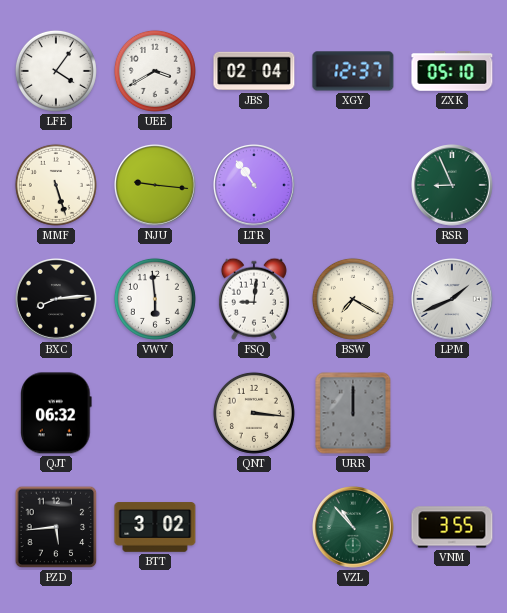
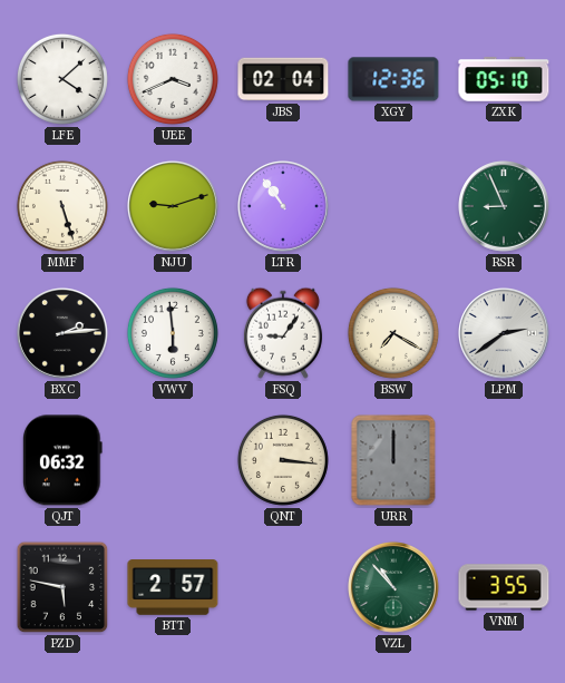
LFE: 4:06 -> 4:08
UEE: 3:40 -> 3:41
XGY: 12:37 -> 12:36
NJU: 9:16 -> 9:12
BXC: 8:14 -> 2:14
FSQ: 9:01 -> 9:06
LPM: 1:41 -> 2:39
PZD: 5:44 -> 5:47
BTT: 3:02 -> 2:57
